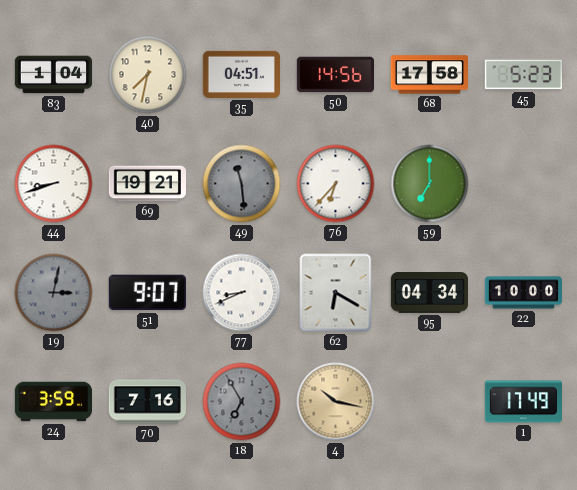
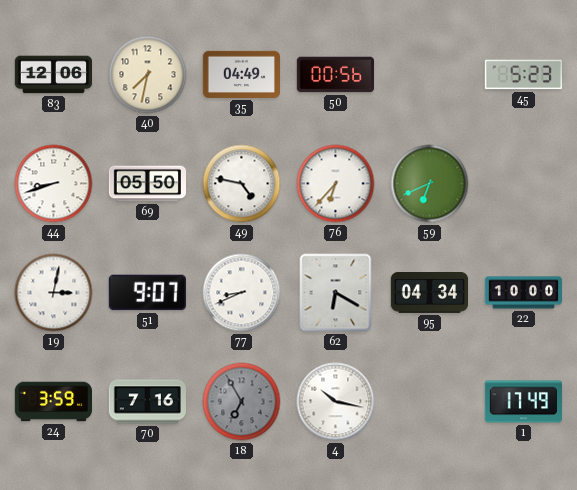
83: 1:04 -> 12:06
35: 04:51 -> 04:49
50: 14:56 -> 00:56
68: 17:58 -> none
69: 19:21 -> 05:50
49: 11:29 -> 4:47
49 dial: grey -> white
59: 7:00 -> 6:41
19 dial: grey -> white
4 dial: champagne -> white
